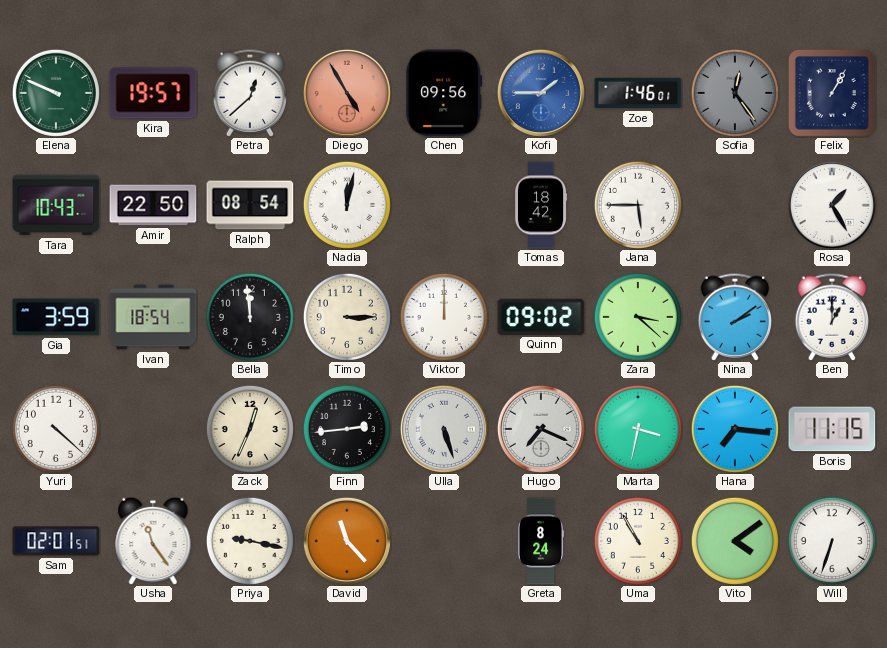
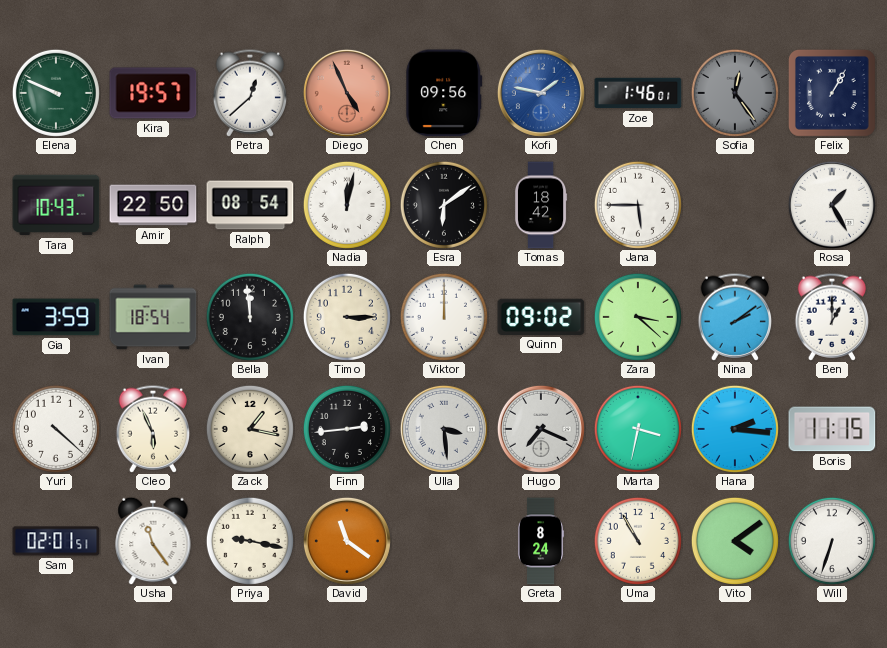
Diego: 4:55 -> 4:56
Kofi: 1:45 -> 1:47
Esra: none -> 6:09
Cleo: none -> 5:56
Zack: 12:34 -> 1:17
Ulla: 5:27 -> 3:29
Hana: 7:16 -> 2:16
David: 11:23 -> 11:21
